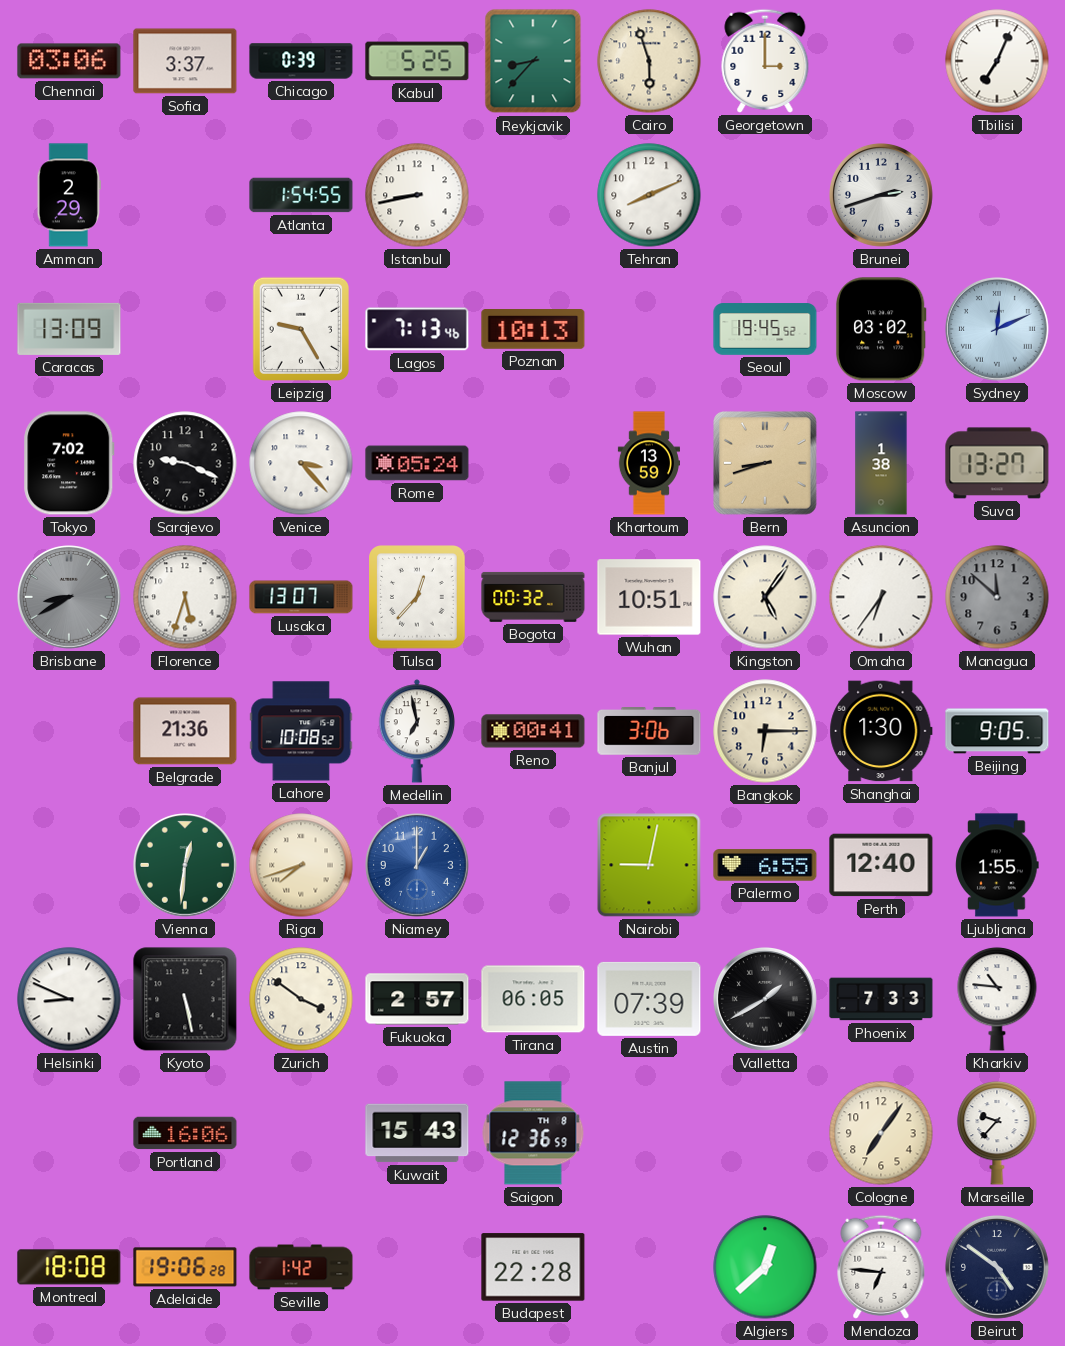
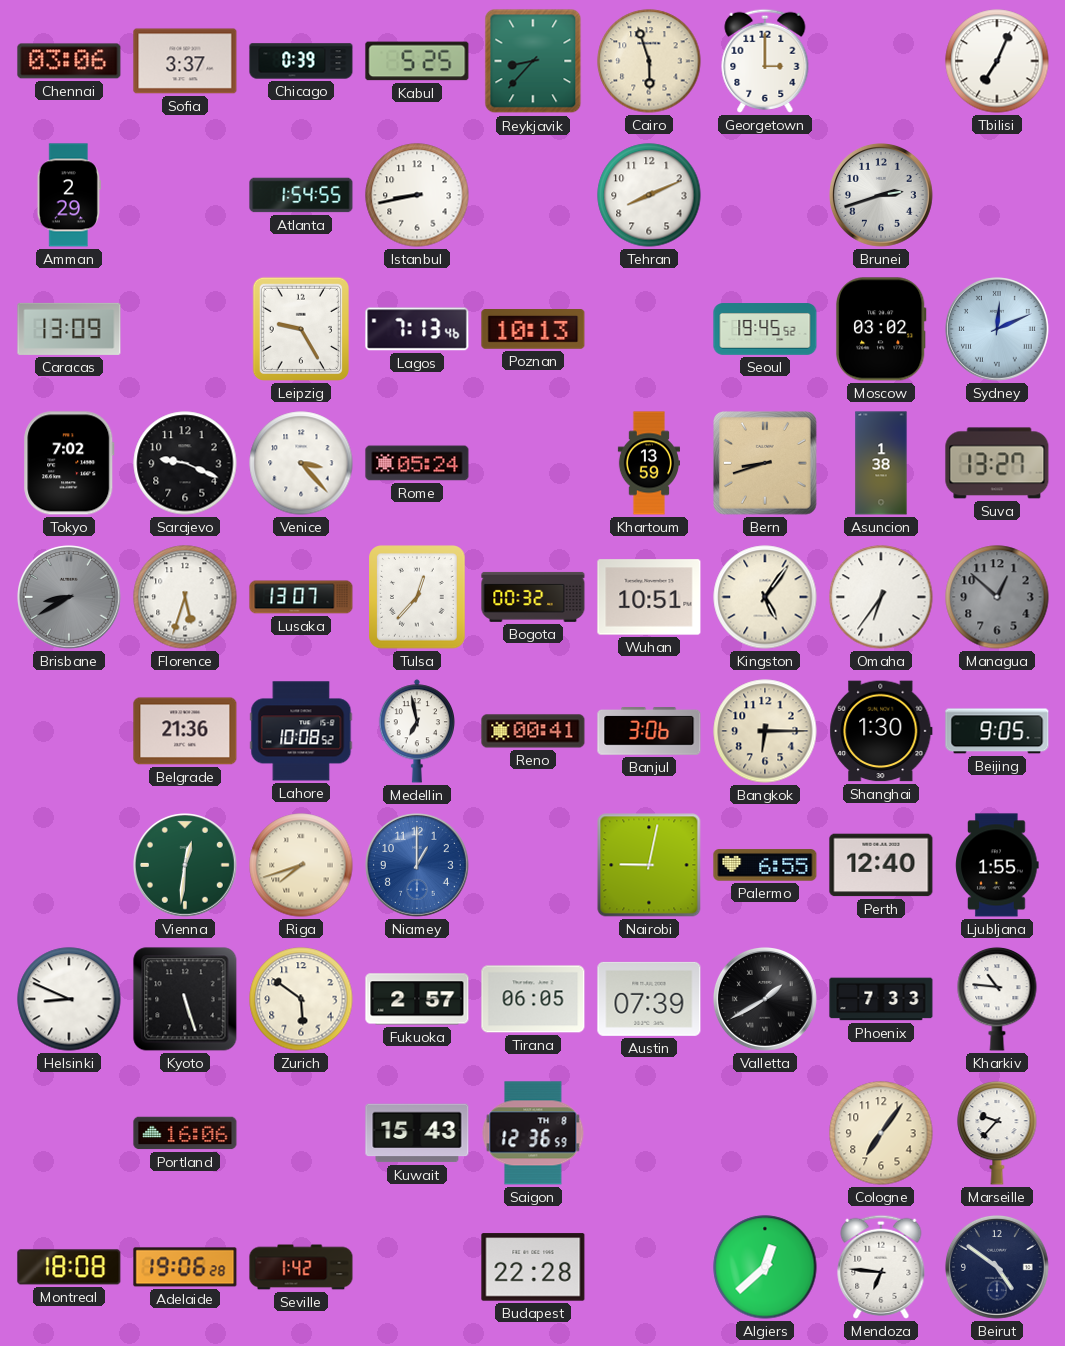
Managua: 11:52 -> 12:52
Kyoto: 5:28 -> 5:27
Zurich: 3:51 -> 5:51
